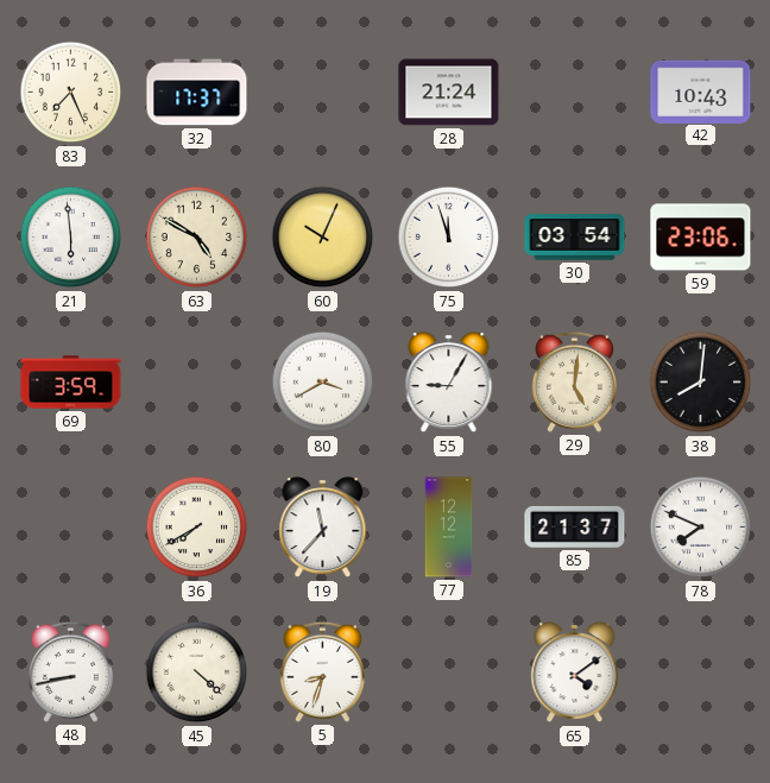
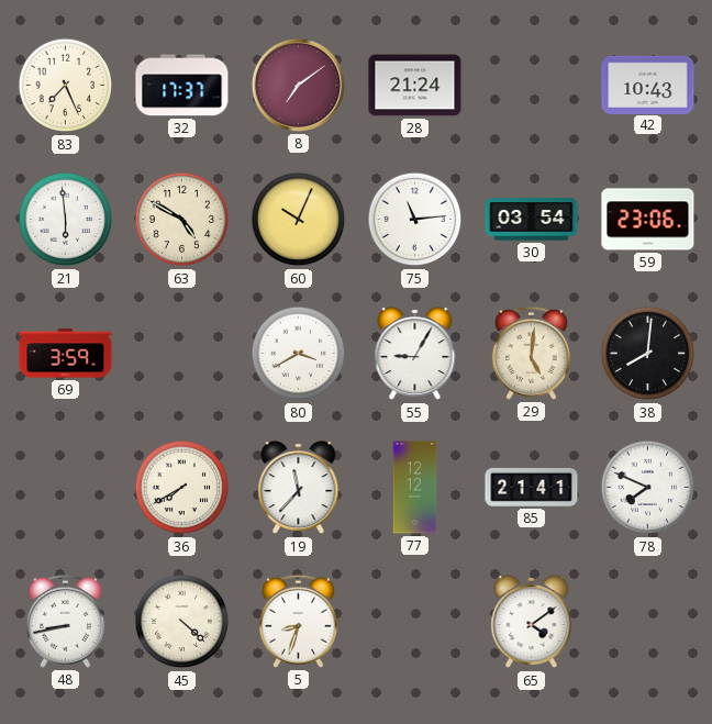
8: none -> 7:09
75: 11:57 -> 11:14
85: 21:37 -> 21:41
